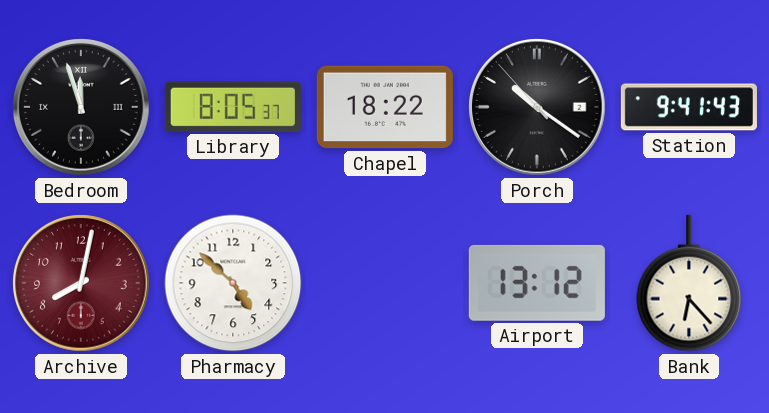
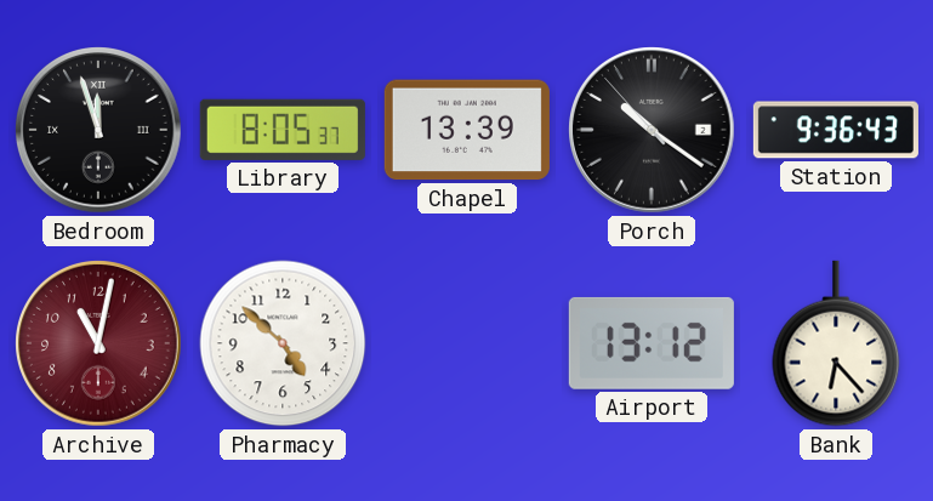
Chapel: 18:22 -> 13:39
Station: 9:41 -> 9:36
Archive: 8:02 -> 11:02
